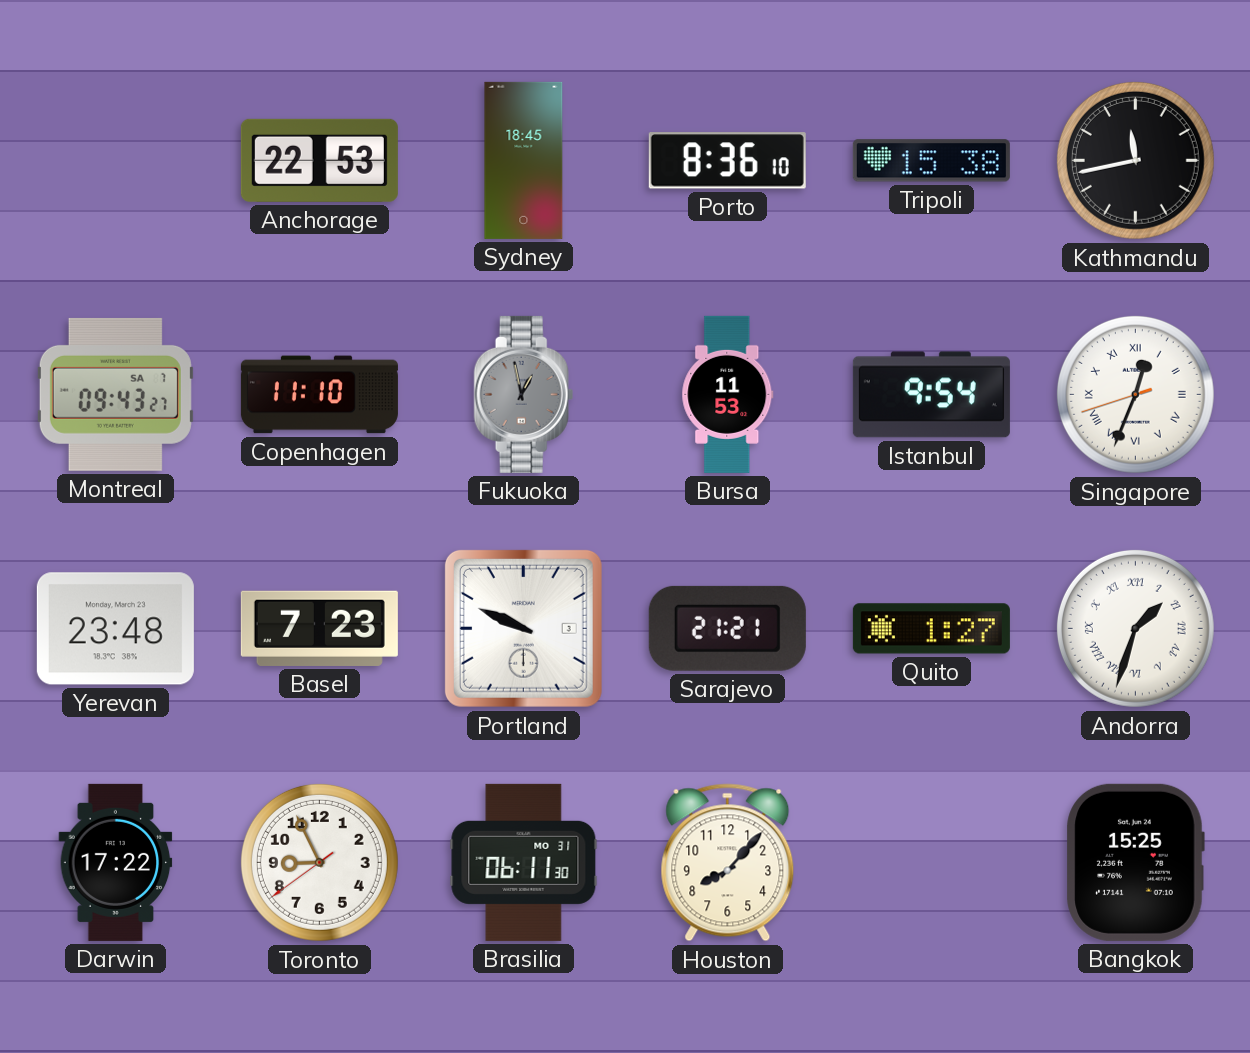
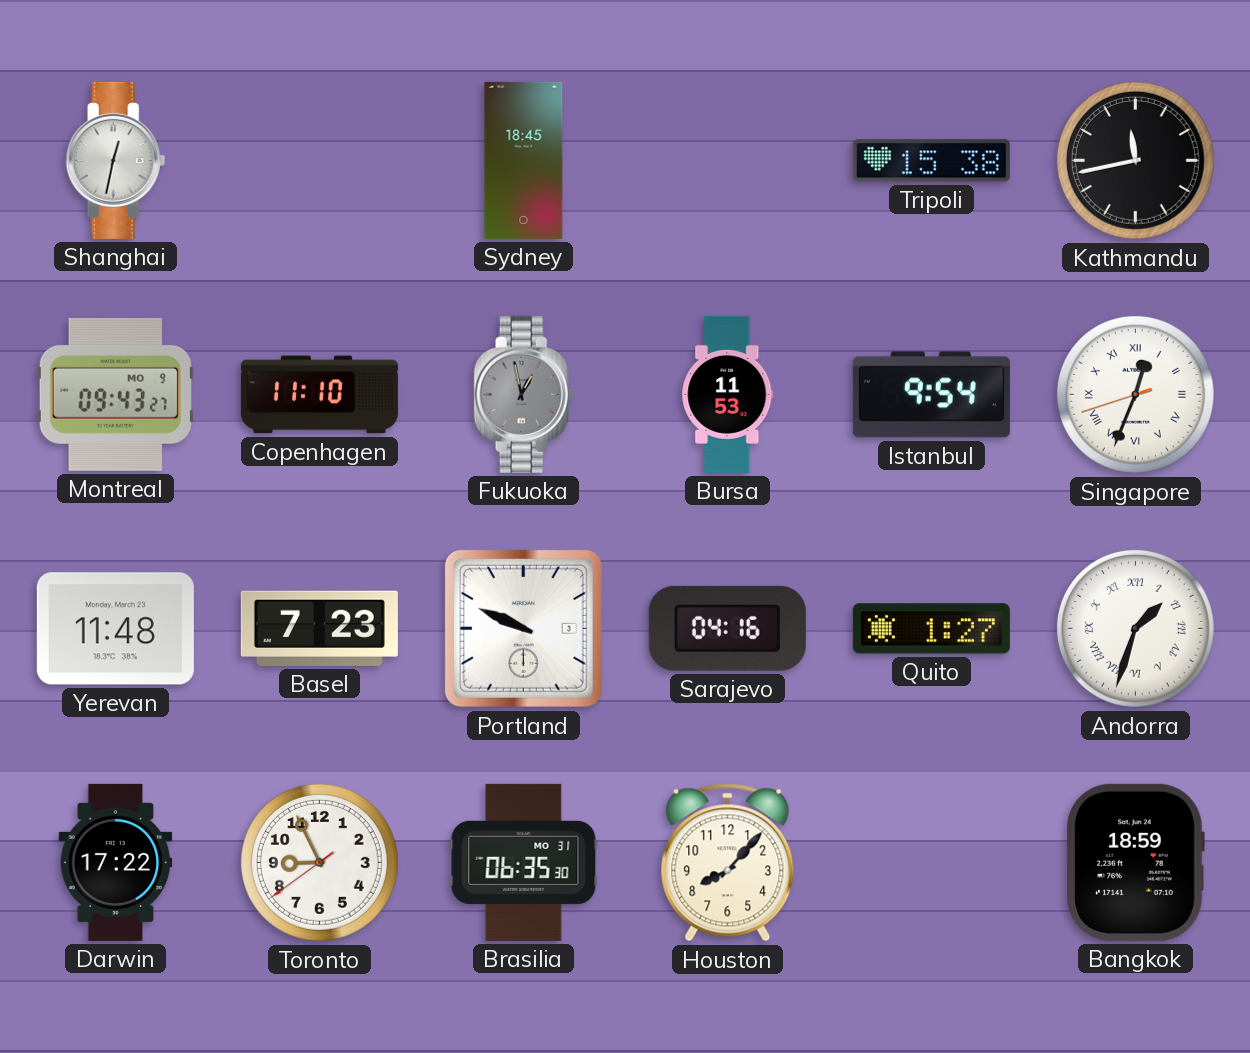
Shanghai: none -> 12:32
Anchorage: 22:53 -> none
Porto: 8:36 -> none
Montreal date: SA 7 -> MO 9
Yerevan: 23:48 -> 11:48
Sarajevo: 21:21 -> 04:16
Brasilia: 06:11 -> 06:35
Bangkok: 15:25 -> 18:59
